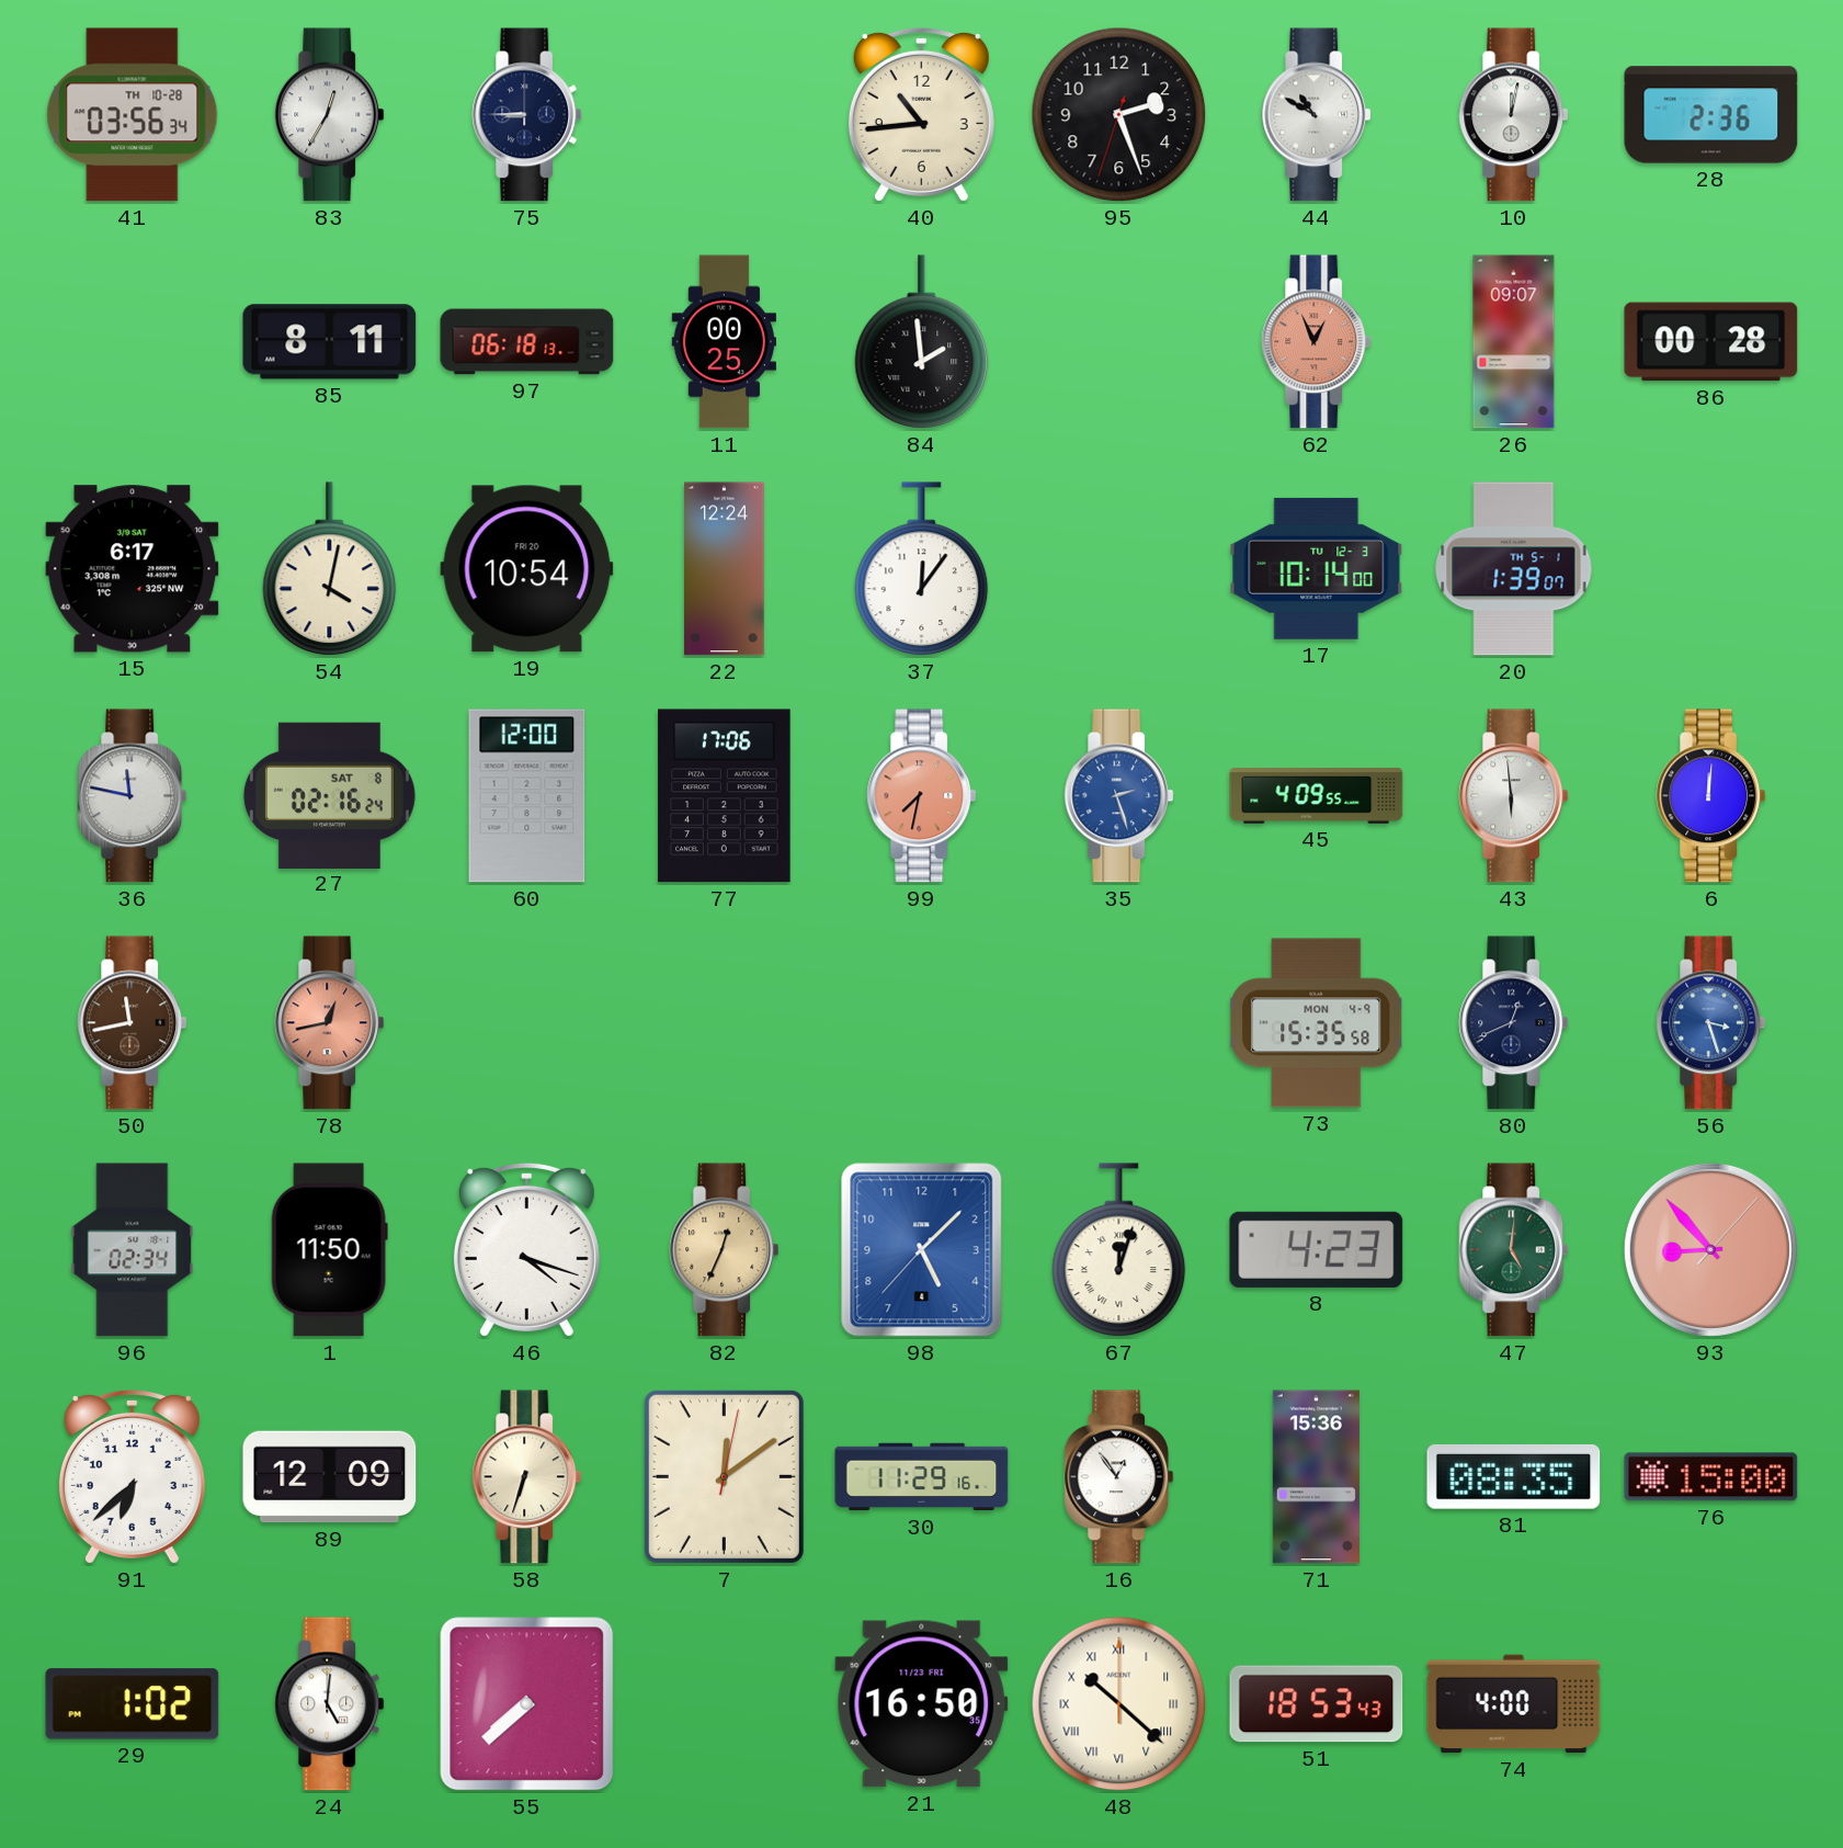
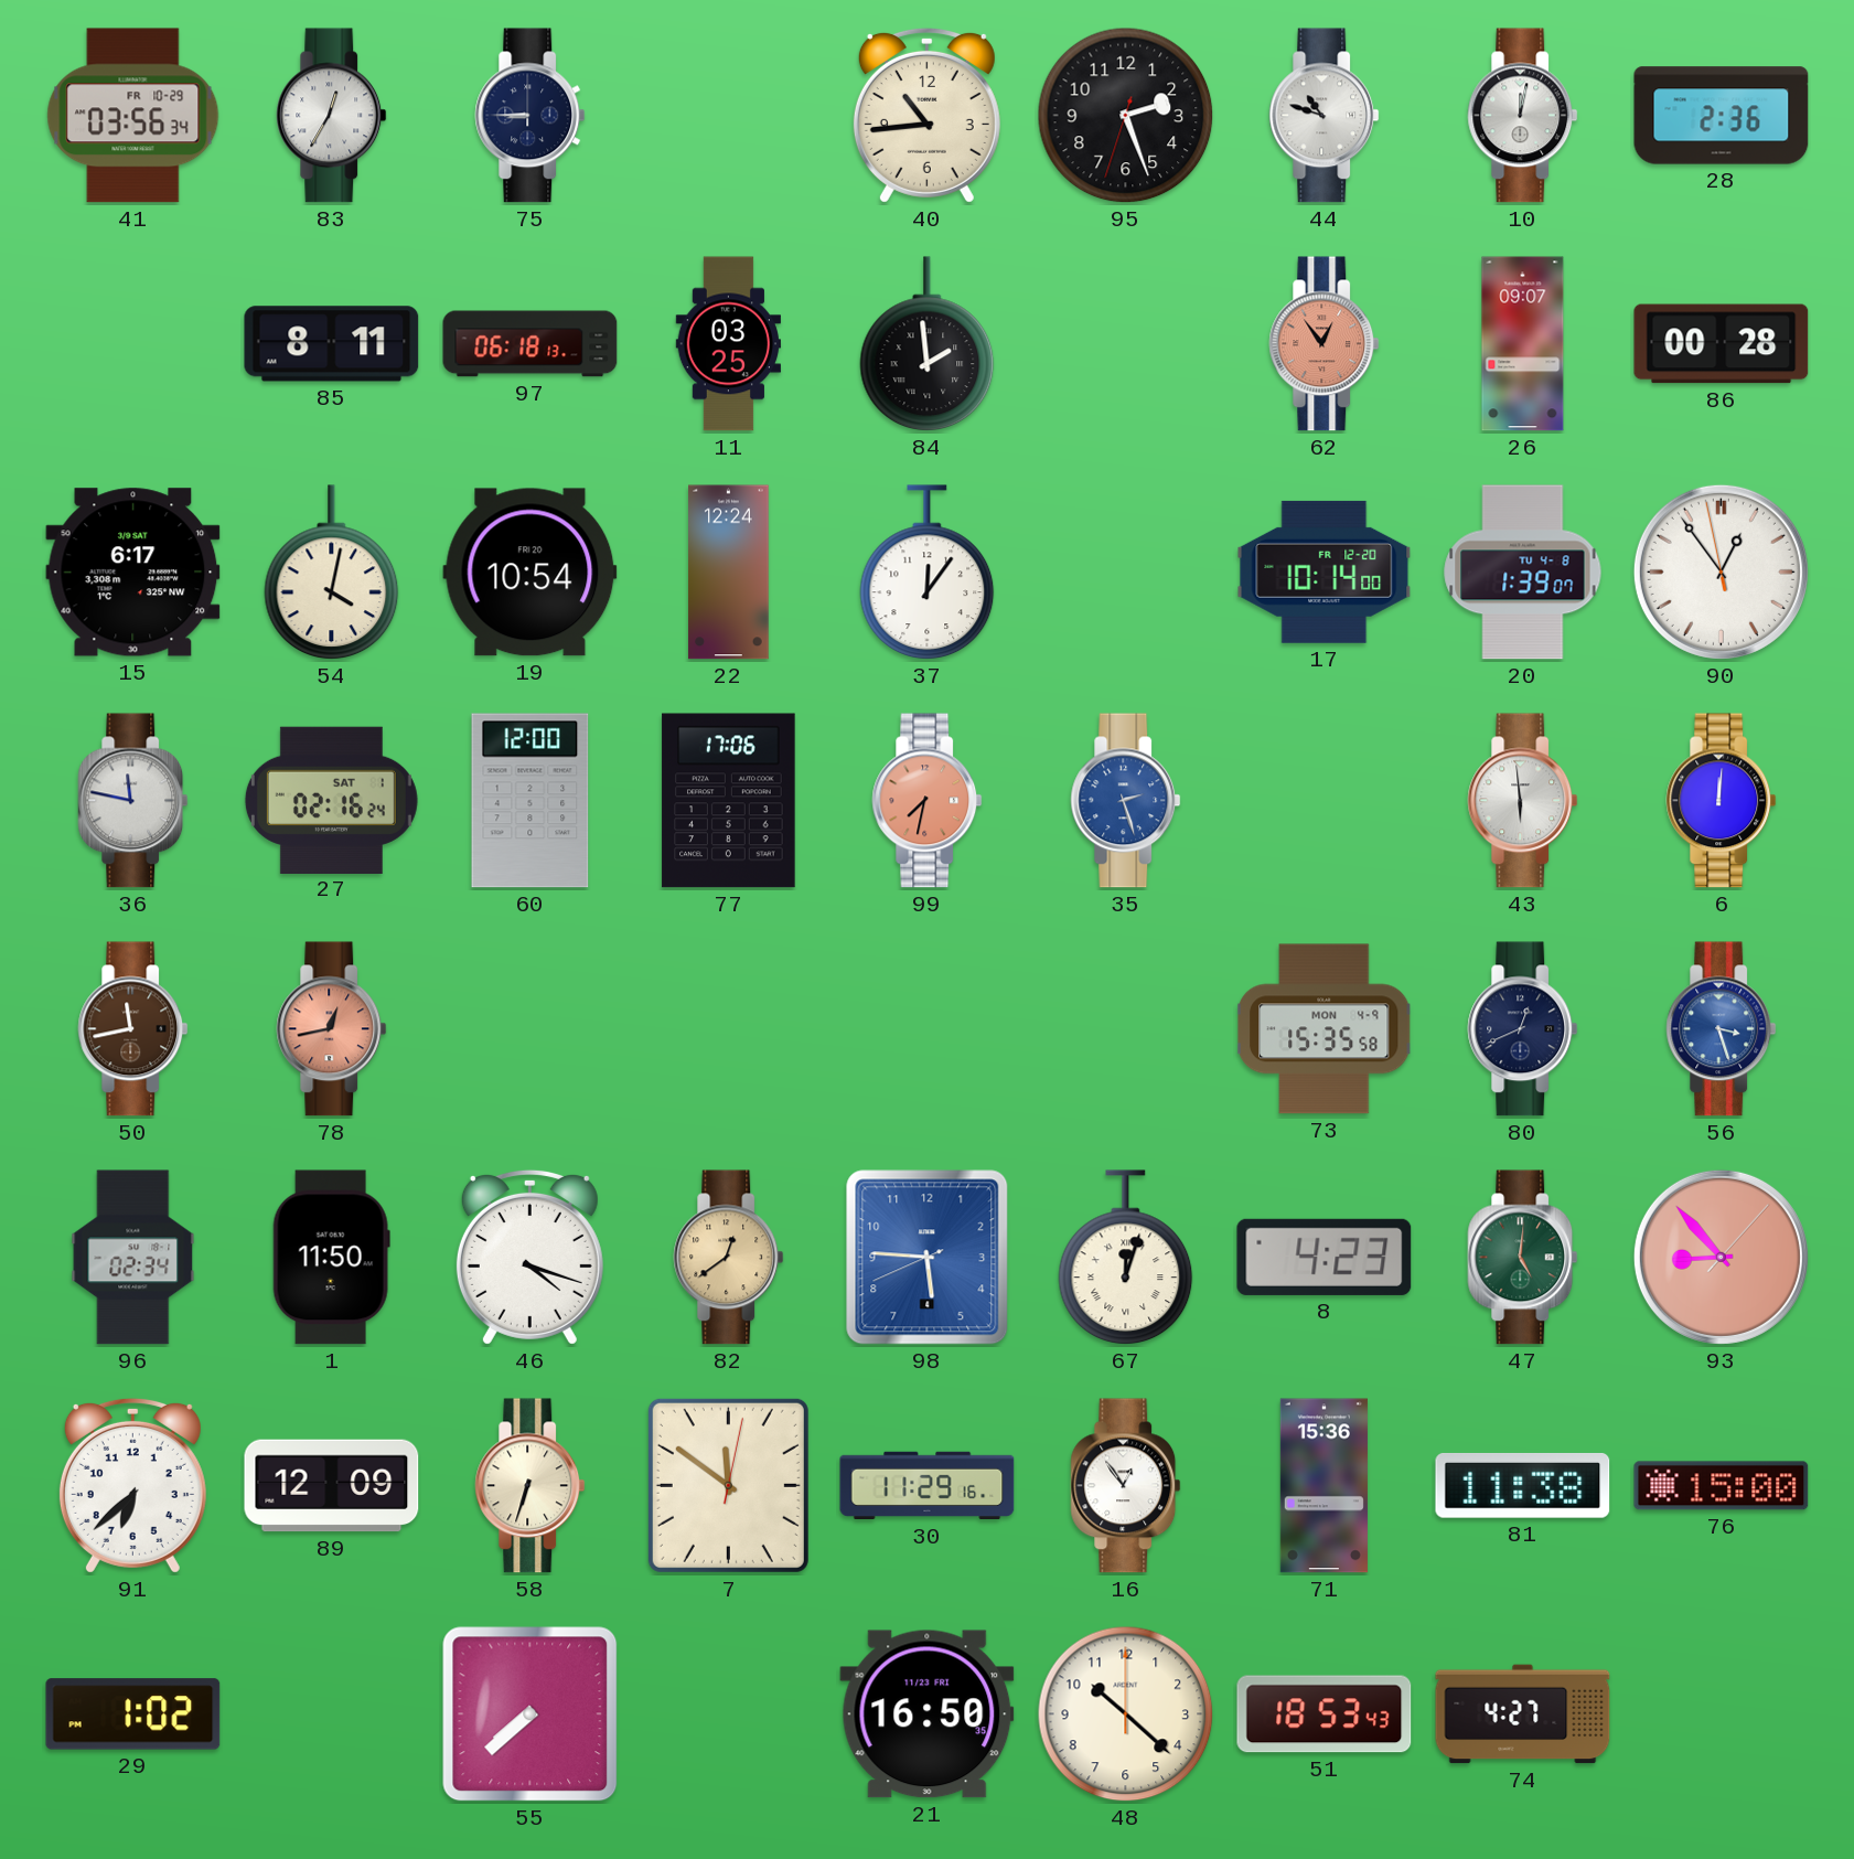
41 date: TH 10-28 -> FR 10-29
44: 10:50 -> 10:48
11: 00:25 -> 03:25
62: 12:56 -> 12:54
17 date: TU 12-3 -> FR 12-20
20 date: TH 5-1 -> TU 4-8
90: none -> 12:53
27 date: SAT 8 -> SAT 1
45: 4:09 -> none
82: 12:34 -> 12:39
98: 5:07 -> 5:45
7: 12:09 -> 11:51
81: 08:35 -> 11:38
24: 5:01 -> none
48 numerals: Roman -> Arabic
74: 4:00 -> 4:27
